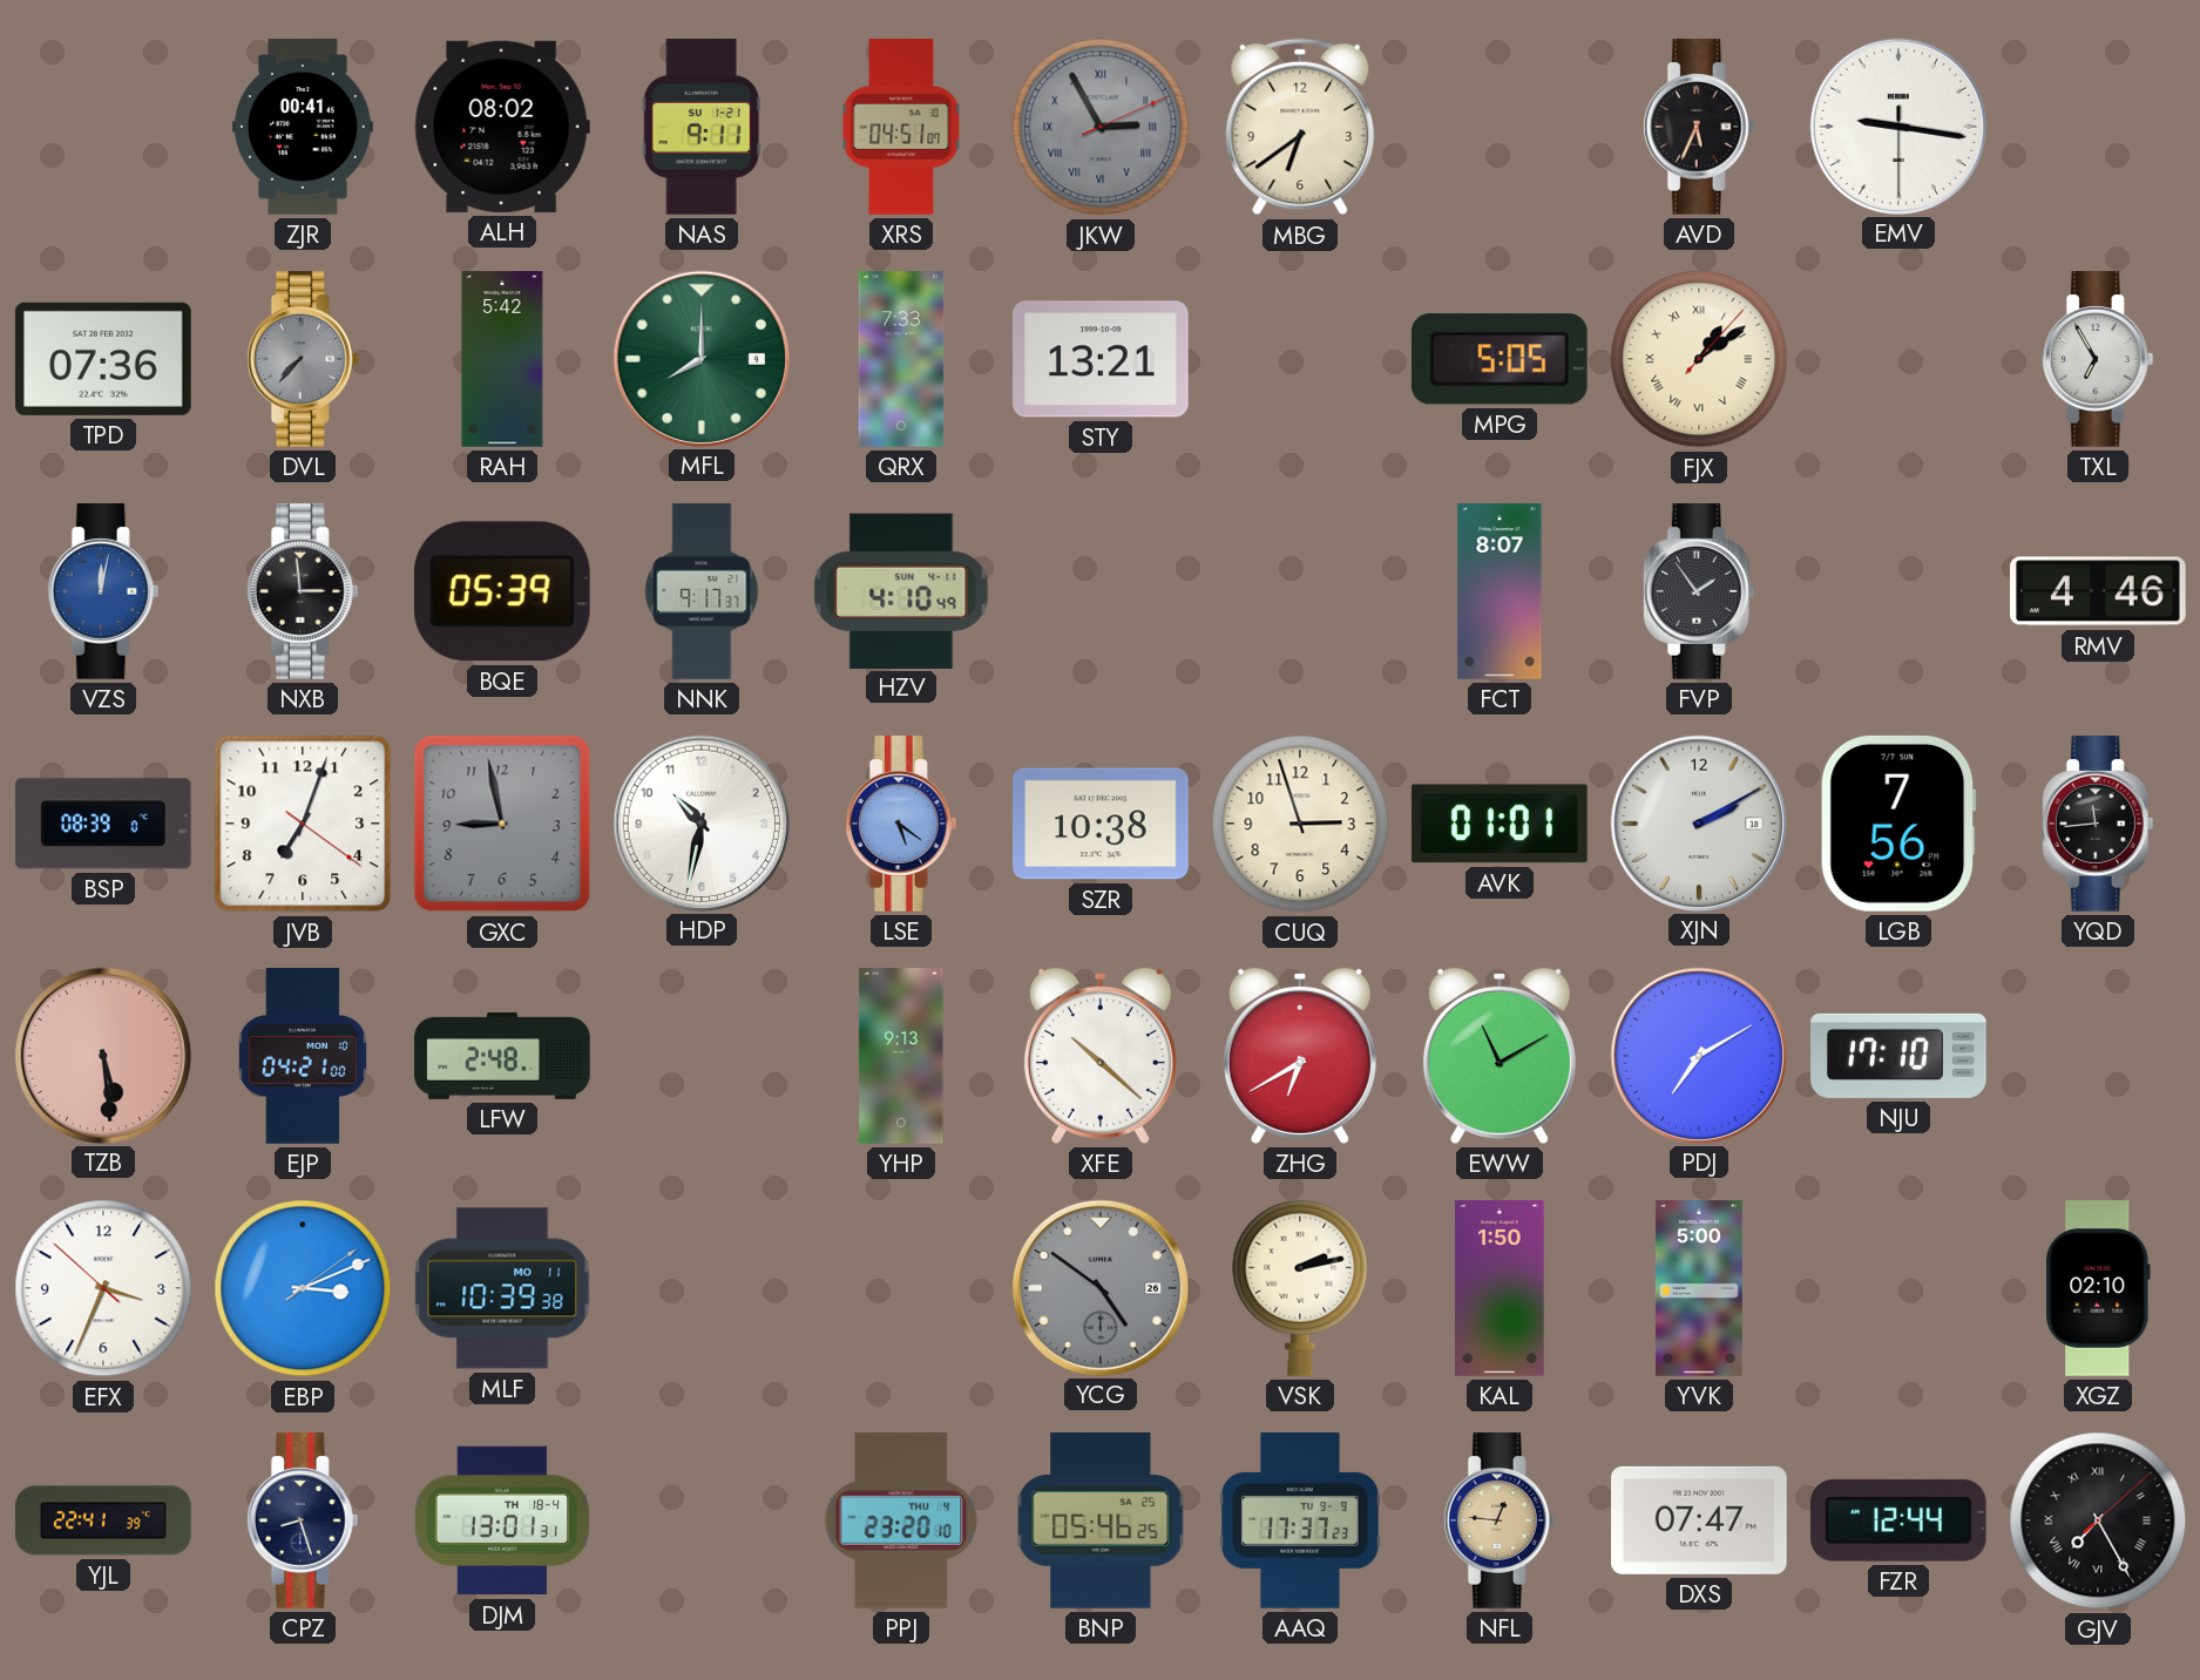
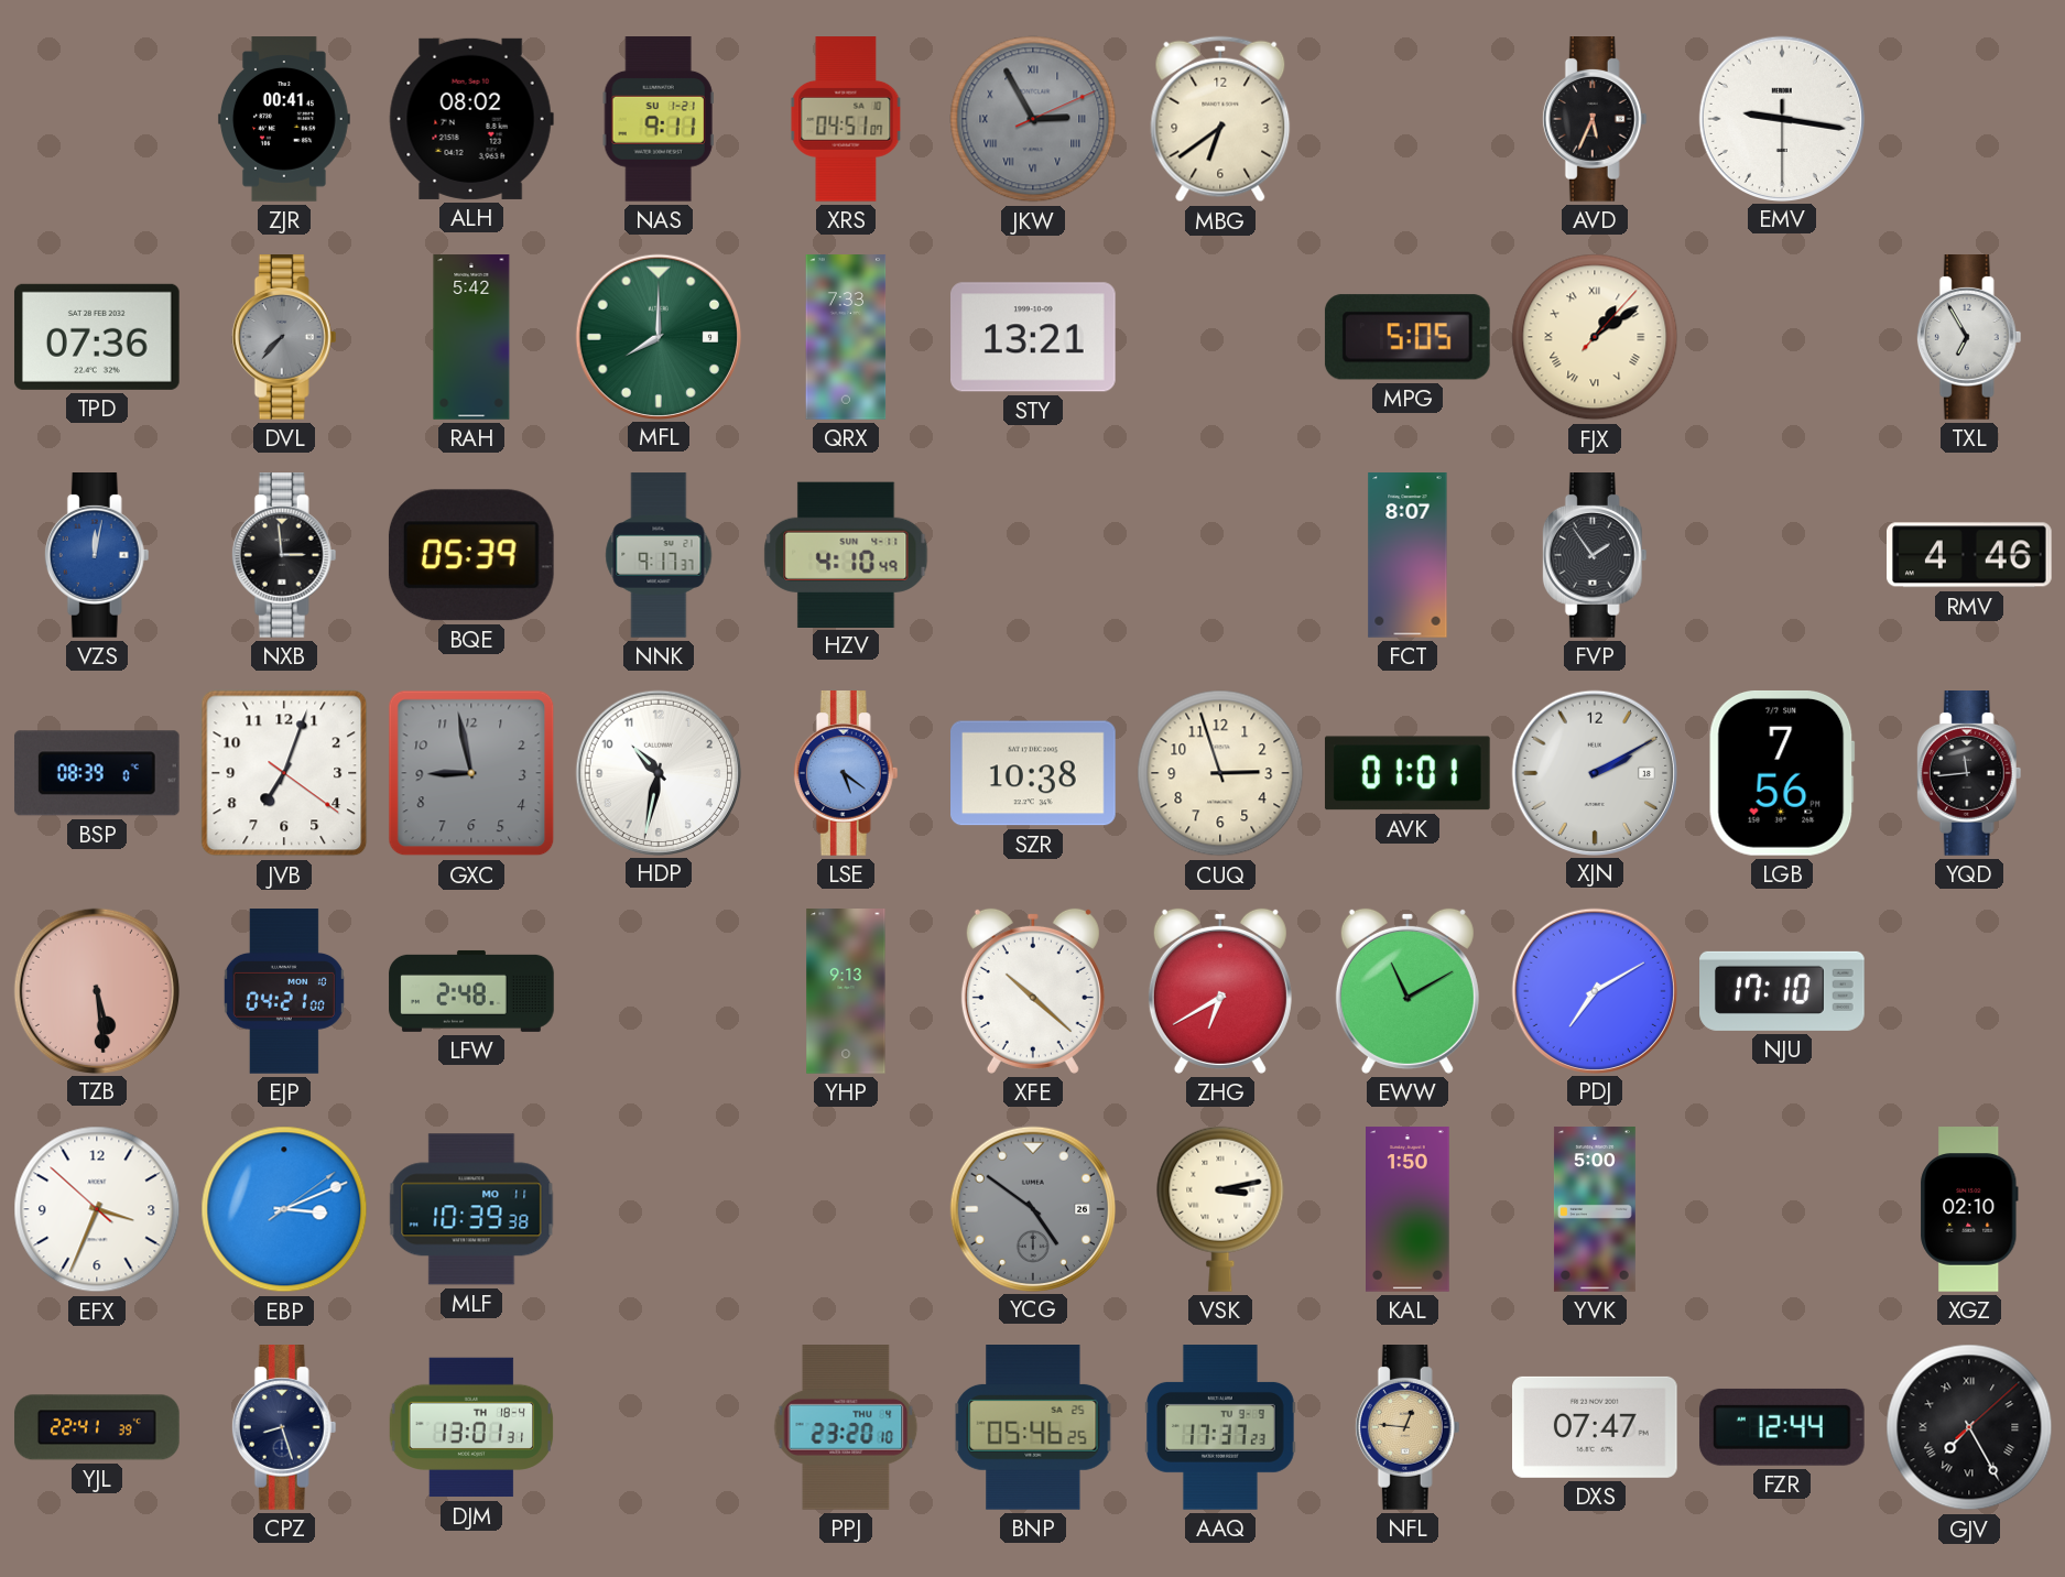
VSK: 2:13 -> 3:13
